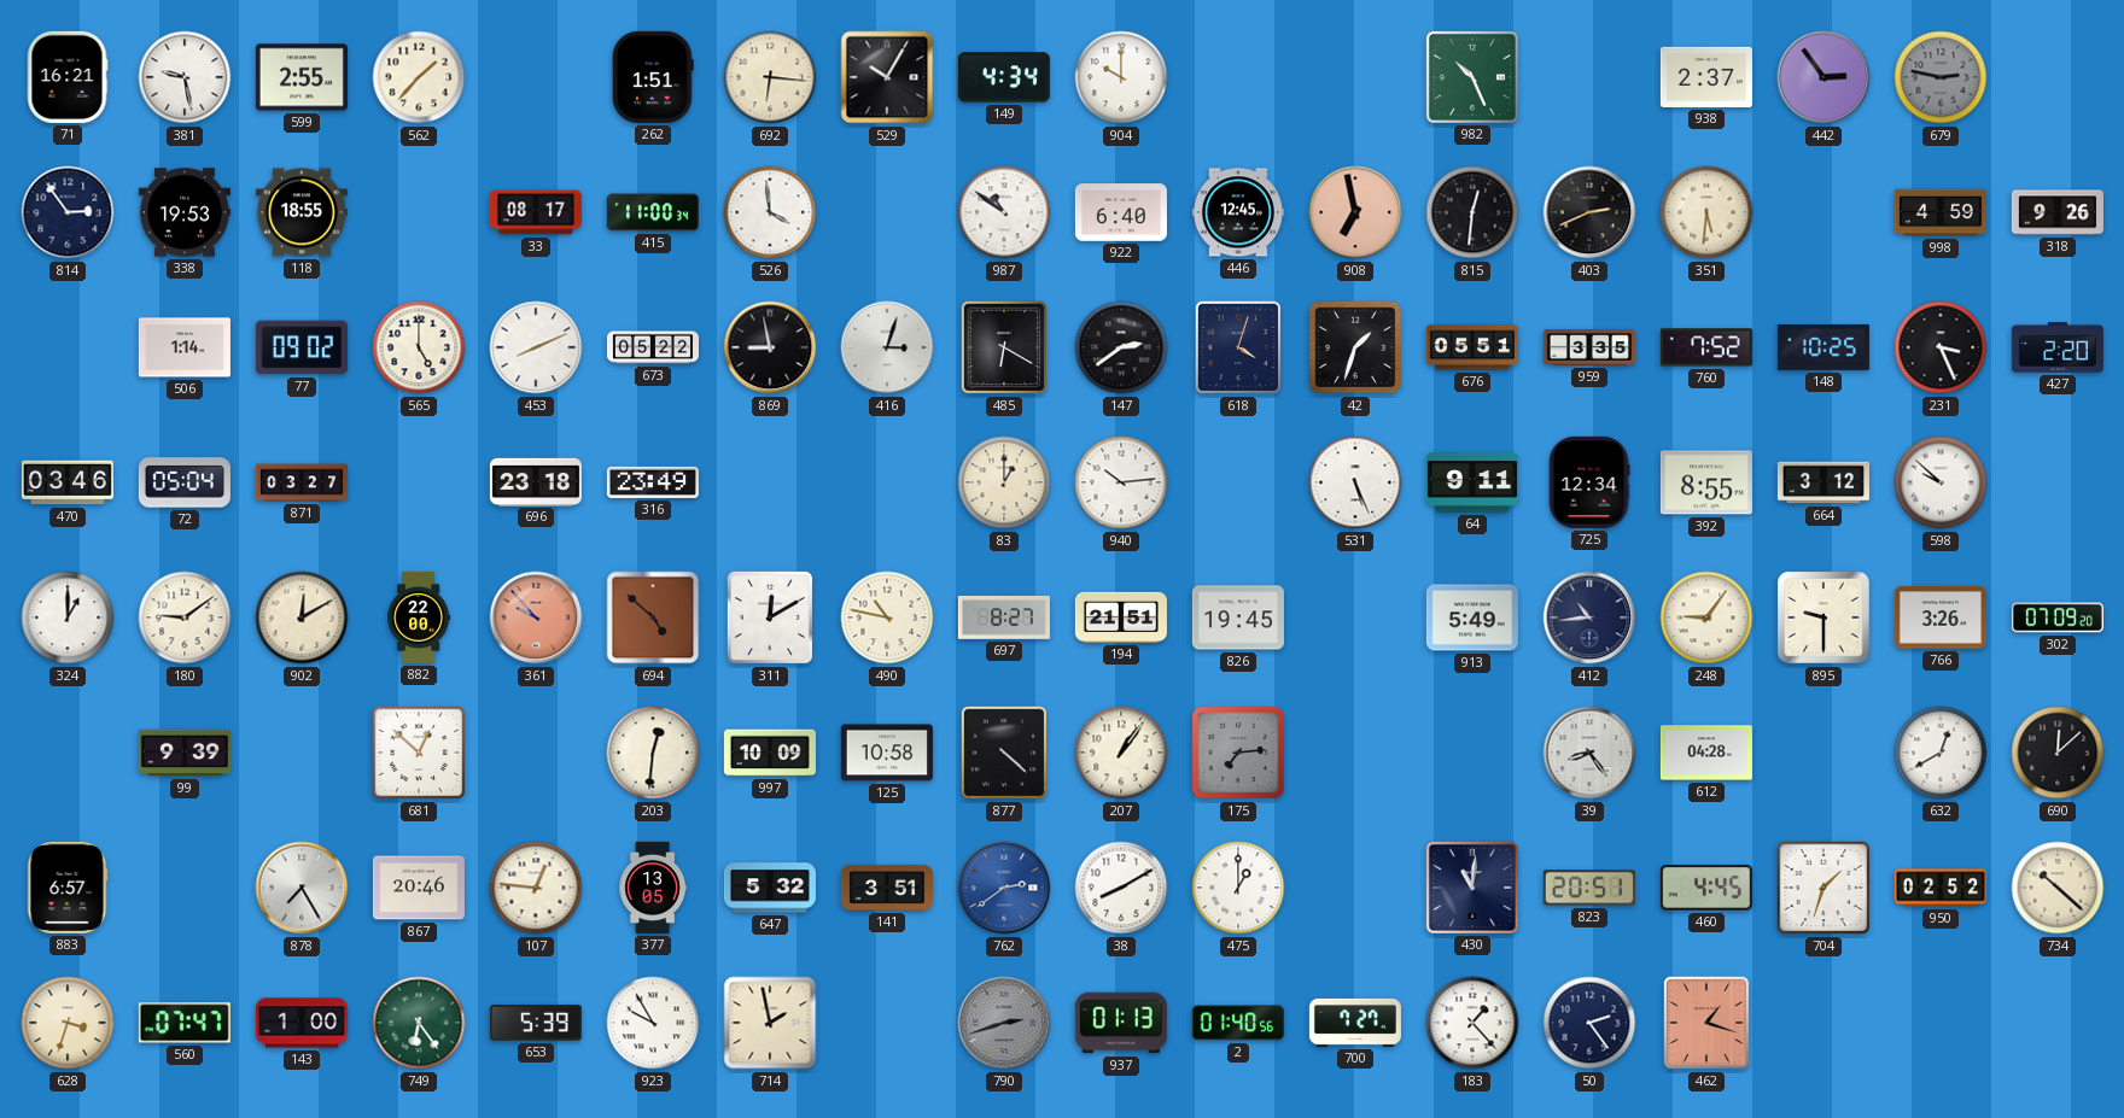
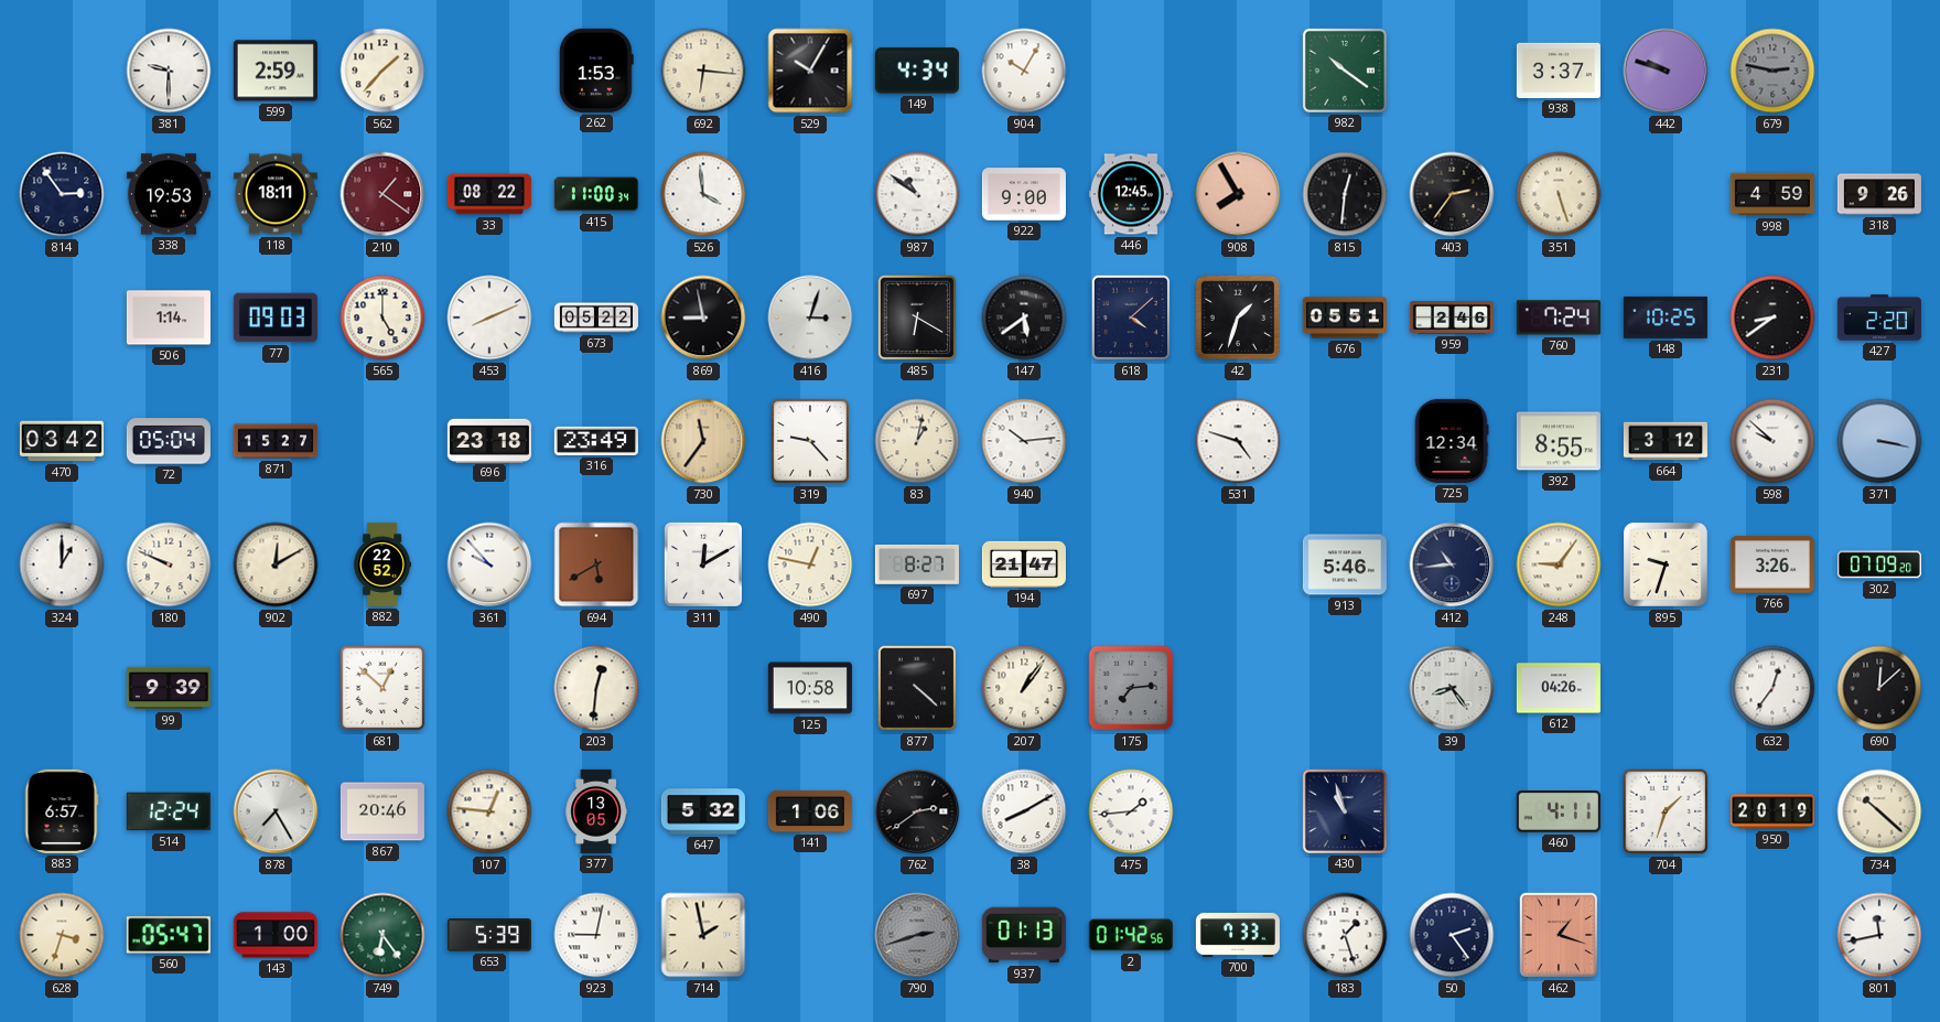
71: 16:21 -> none
381: 9:28 -> 9:30
599: 2:55 -> 2:59
262: 1:51 -> 1:53
904: 10:00 -> 10:05
982: 10:26 -> 10:21
938: 2:37 -> 3:37
442: 2:54 -> 9:48
118: 18:55 -> 18:11
210: none -> 1:21
33: 08:17 -> 08:22
922: 6:40 -> 9:00
908: 6:58 -> 7:55
403: 2:41 -> 2:36
351: 5:31 -> 5:27
77: 09:02 -> 09:03
147: 2:39 -> 5:39
618: 4:03 -> 4:08
959: 3:35 -> 2:46
760: 7:52 -> 7:24
231: 3:26 -> 8:39
470: 03:46 -> 03:42
871: 03:27 -> 15:27
730: none -> 11:36
319: none -> 9:23
83: 1:00 -> 1:02
531: 5:26 -> 4:48
64: 9:11 -> none
371: none -> 3:17
180: 9:09 -> 9:49
882: 22:00 -> 22:52
361 dial: salmon -> white
694: 4:52 -> 5:40
490: 10:47 -> 12:47
194: 21:51 -> 21:47
826: 19:45 -> none
913: 5:49 -> 5:46
895: 9:30 -> 9:33
997: 10:09 -> none
612: 04:28 -> 04:26
632: 12:40 -> 12:36
514: none -> 12:24
141: 3:51 -> 1:06
762 dial: blue -> black
475: 1:00 -> 1:44
430: 11:01 -> 10:57
823: 20:51 -> none
460: 4:45 -> 4:11
950: 02:52 -> 20:19
560: 07:47 -> 05:47
923: 9:55 -> 9:02
2: 01:40 -> 01:42
700: 7:27 -> 7:33
183: 1:23 -> 1:27
801: none -> 11:43
